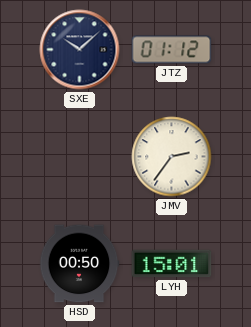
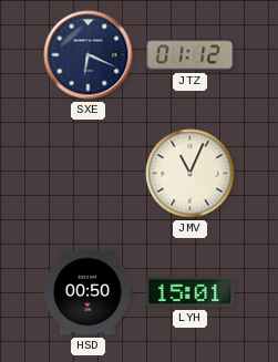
SXE: 10:08 -> 6:19
JMV: 2:36 -> 11:04
